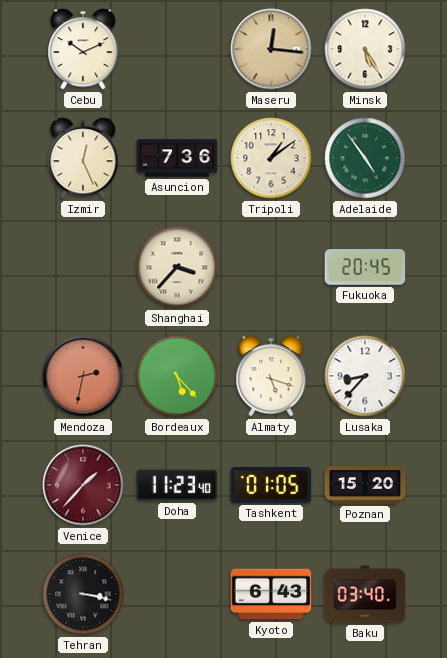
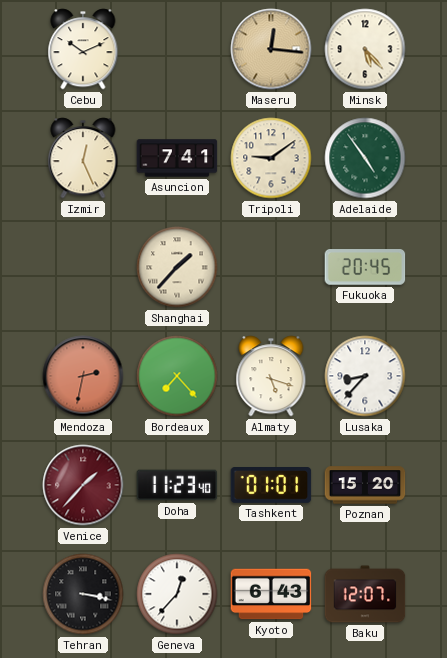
Minsk: 5:25 -> 5:23
Asuncion: 7:36 -> 7:41
Tripoli: 1:09 -> 9:09
Shanghai: 3:37 -> 1:37
Bordeaux: 5:23 -> 7:23
Tashkent: 01:05 -> 01:01
Geneva: none -> 12:37
Baku: 03:40 -> 12:07
